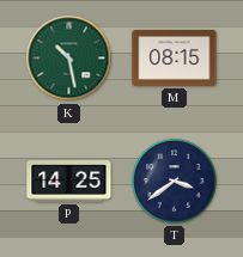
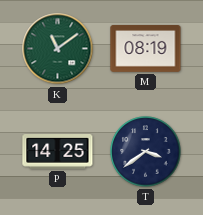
K: 10:28 -> 11:09
M: 08:15 -> 08:19
